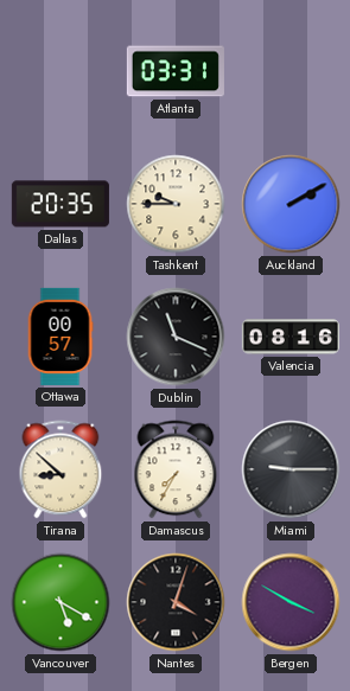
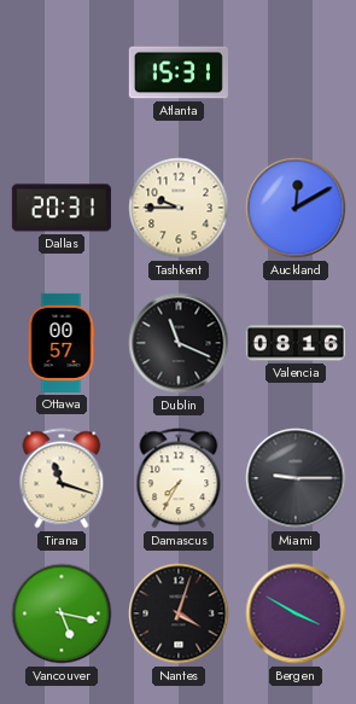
Atlanta: 03:31 -> 15:31
Dallas: 20:35 -> 20:31
Auckland: 2:10 -> 12:10
Tirana: 8:52 -> 11:18
Vancouver: 5:20 -> 5:17
